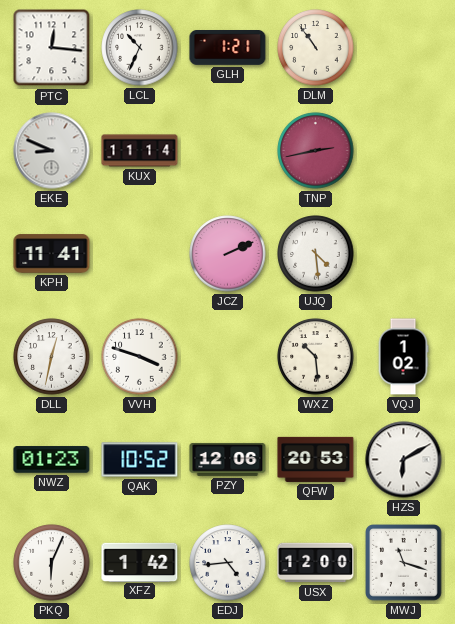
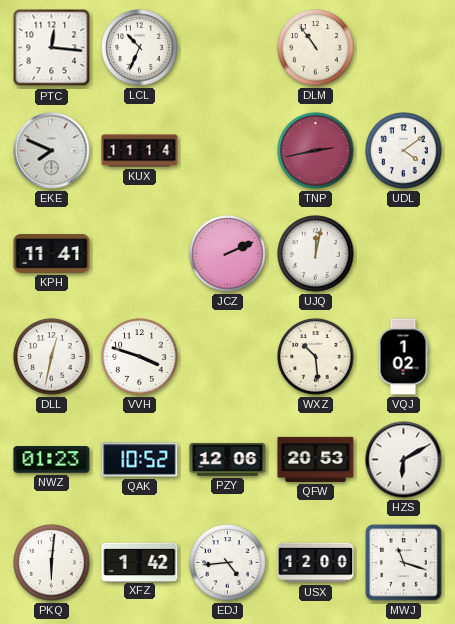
GLH: 1:21 -> none
EKE: 8:49 -> 7:49
UDL: none -> 4:09
UJQ: 4:29 -> 12:02
PKQ: 6:04 -> 6:01
